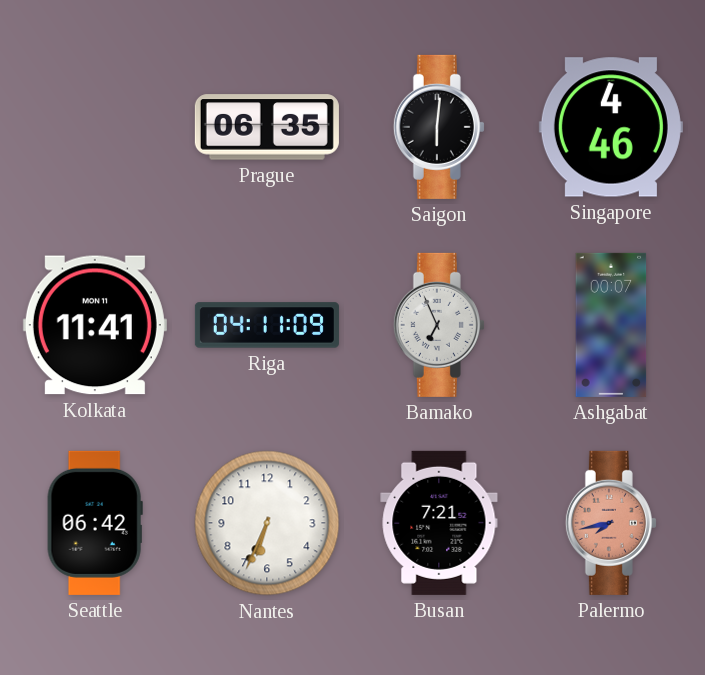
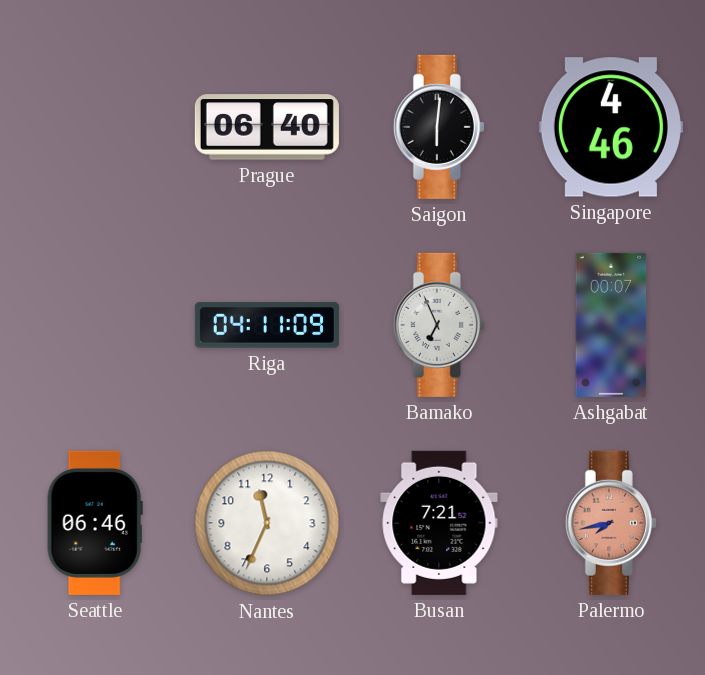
Prague: 06:35 -> 06:40
Kolkata: 11:41 -> none
Seattle: 06:42 -> 06:46
Nantes: 6:34 -> 11:34
